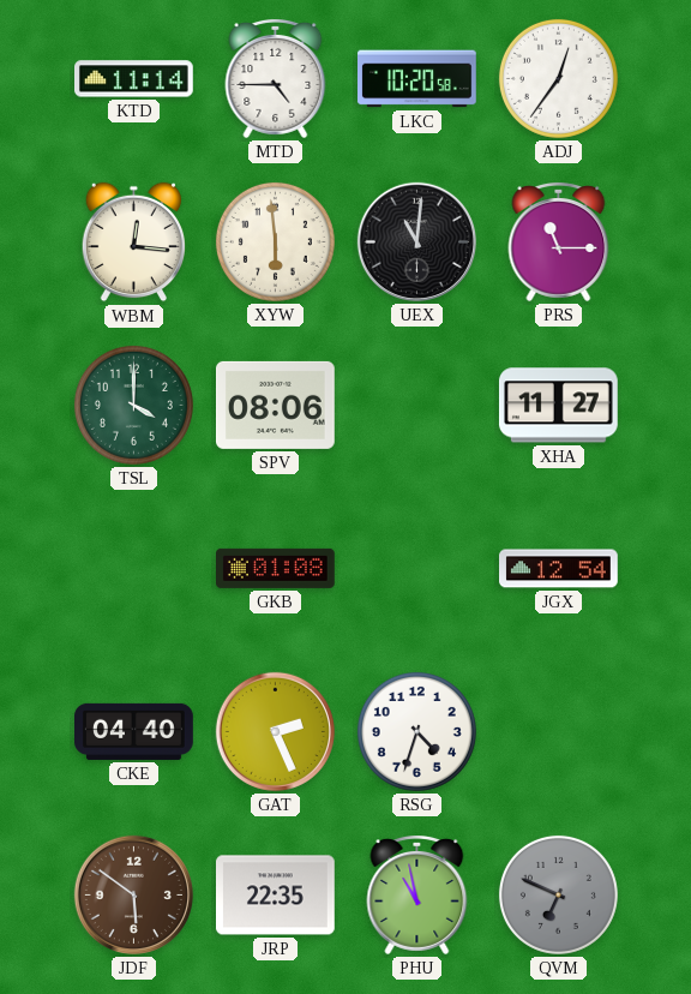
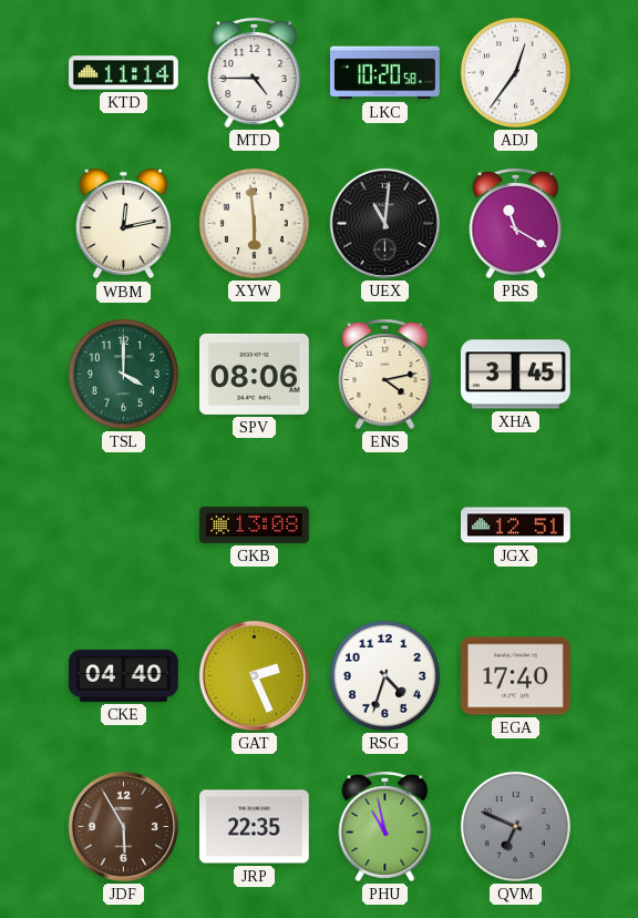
WBM: 12:16 -> 12:13
PRS: 11:15 -> 11:20
ENS: none -> 4:13
XHA: 11:27 -> 3:45
GKB: 01:08 -> 13:08
JGX: 12:54 -> 12:51
EGA: none -> 17:40
JDF: 5:51 -> 5:55
